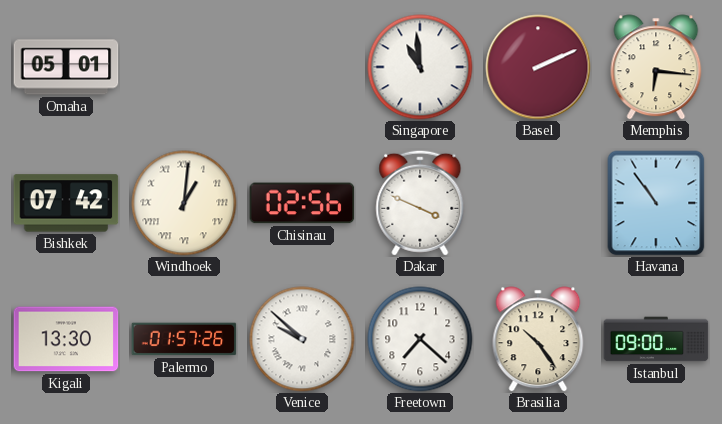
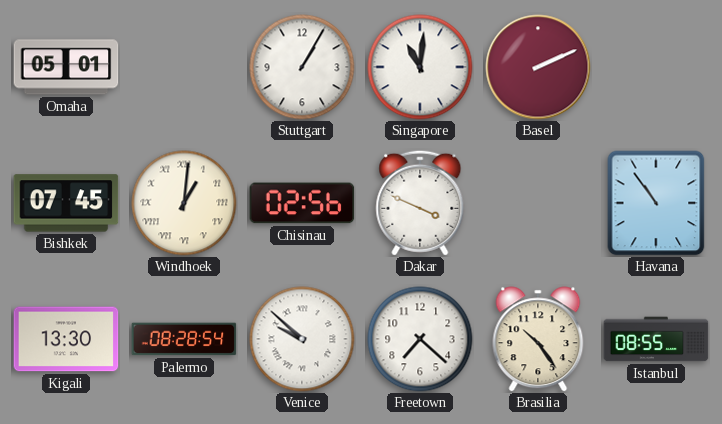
Stuttgart: none -> 1:05
Singapore: 10:59 -> 11:01
Memphis: 6:16 -> none
Bishkek: 07:42 -> 07:45
Palermo: 01:57 -> 08:28
Istanbul: 09:00 -> 08:55
